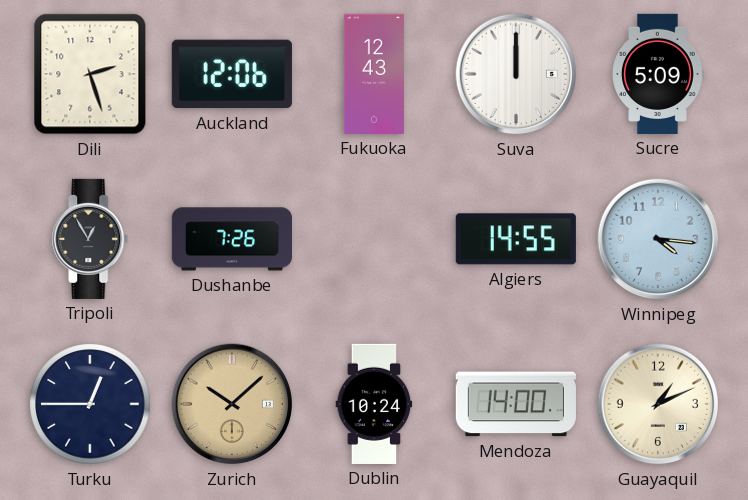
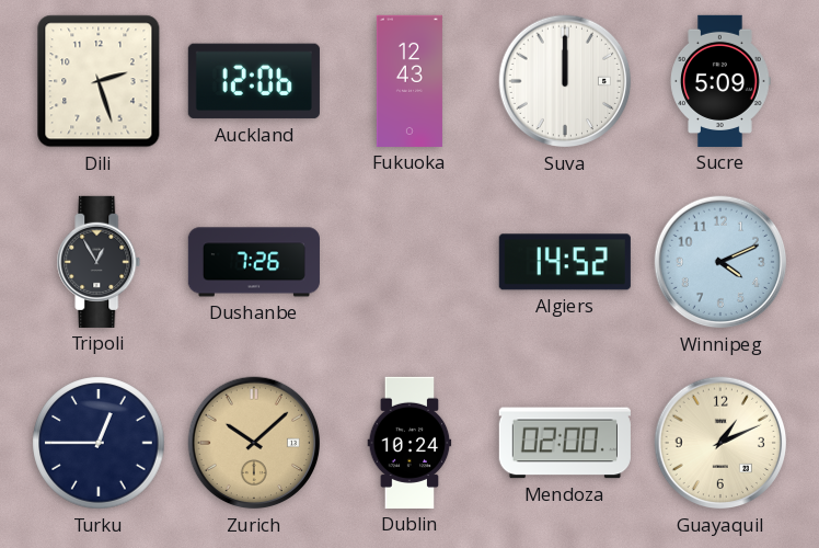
Algiers: 14:55 -> 14:52
Winnipeg: 4:16 -> 4:11
Mendoza: 14:00 -> 02:00
